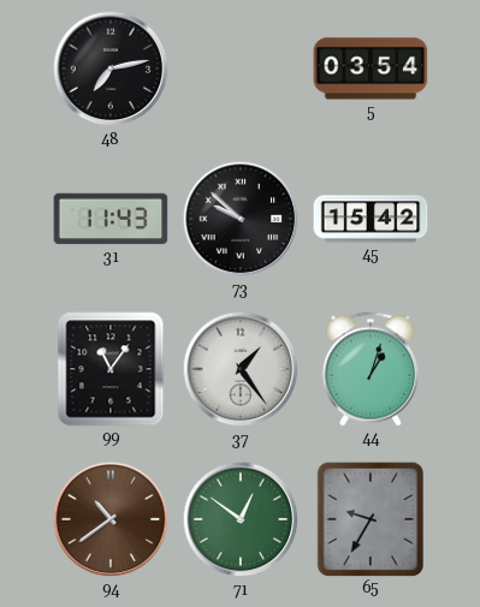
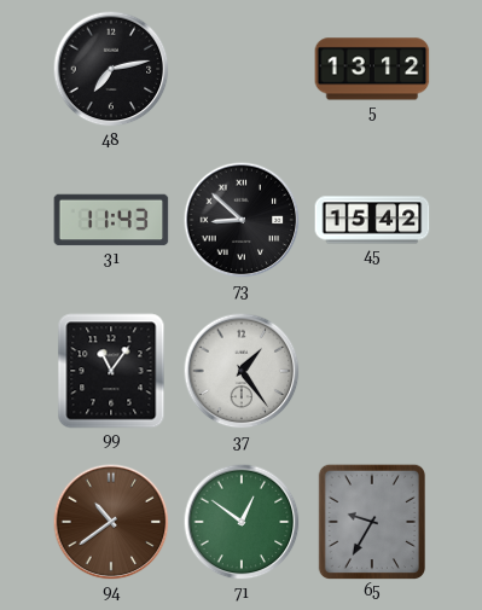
5: 03:54 -> 13:12
73: 9:52 -> 8:52
44: 1:03 -> none
